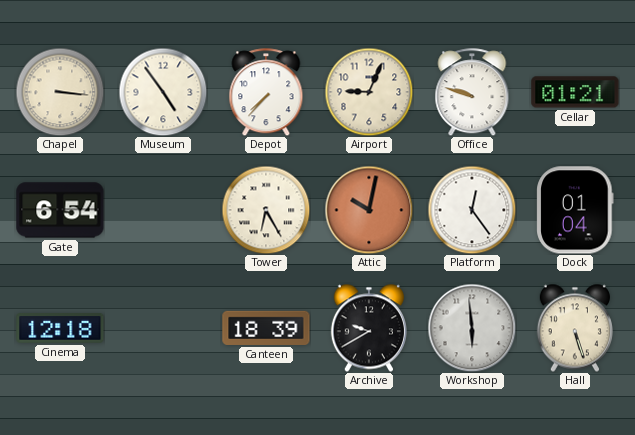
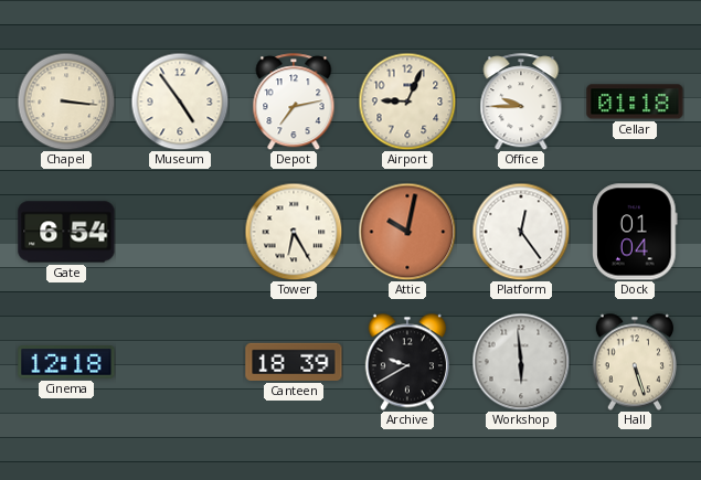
Depot: 7:37 -> 7:13
Office: 9:48 -> 9:45
Cellar: 01:21 -> 01:18
